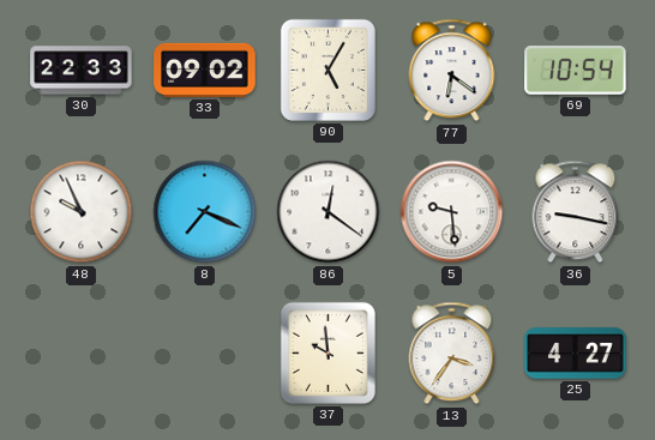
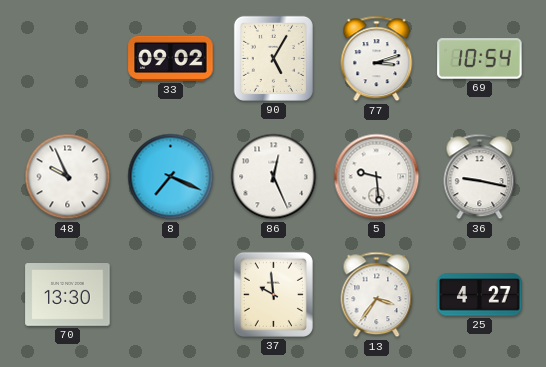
30: 22:33 -> none
77: 6:21 -> 3:12
86: 12:21 -> 12:26
70: none -> 13:30
